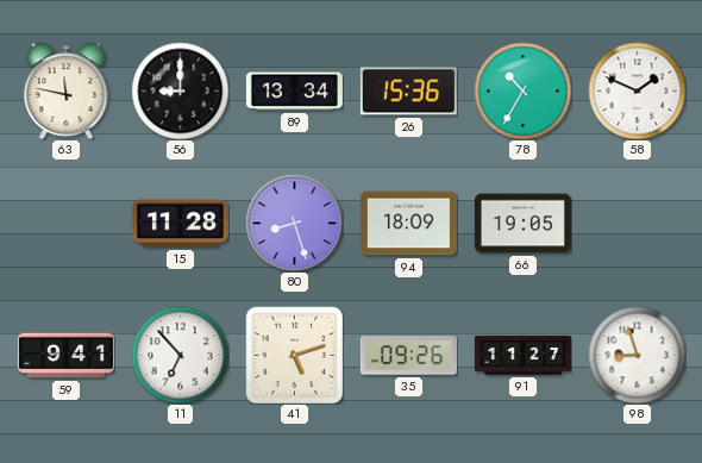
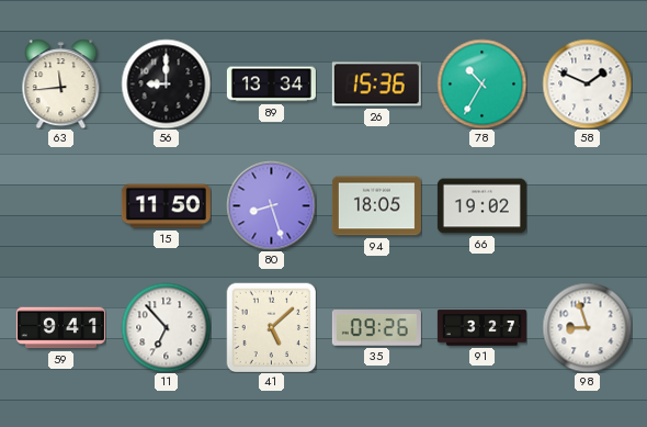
63: 11:47 -> 11:44
15: 11:28 -> 11:50
94: 18:09 -> 18:05
66: 19:05 -> 19:02
41: 5:12 -> 5:08
91: 11:27 -> 3:27
